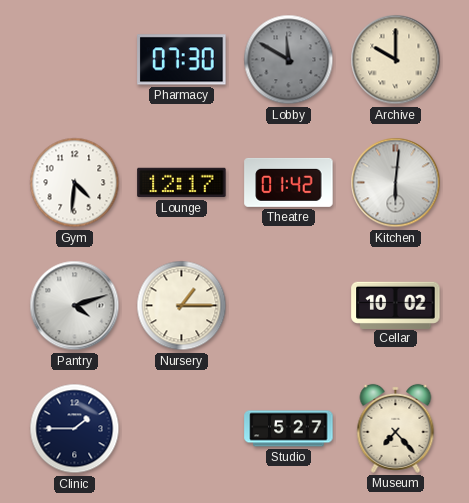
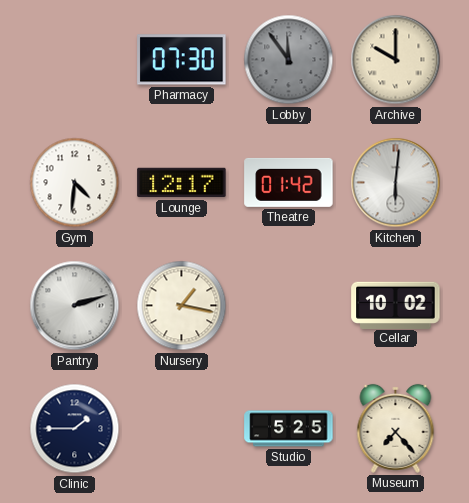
Lobby: 11:50 -> 11:54
Pantry: 4:12 -> 2:12
Nursery: 1:15 -> 1:17
Studio: 5:27 -> 5:25
